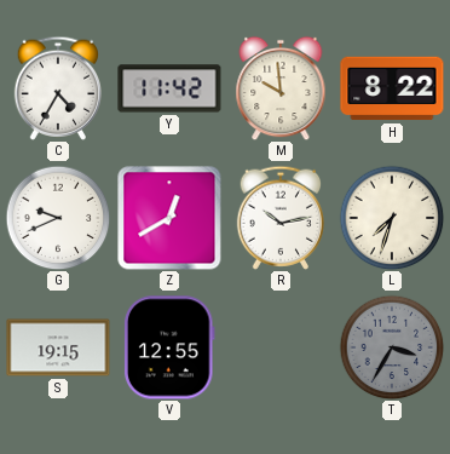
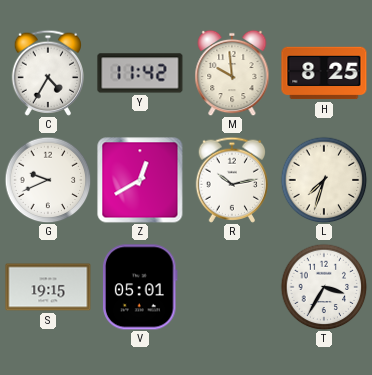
H: 8:22 -> 8:25
V: 12:55 -> 05:01
T dial: grey -> white
